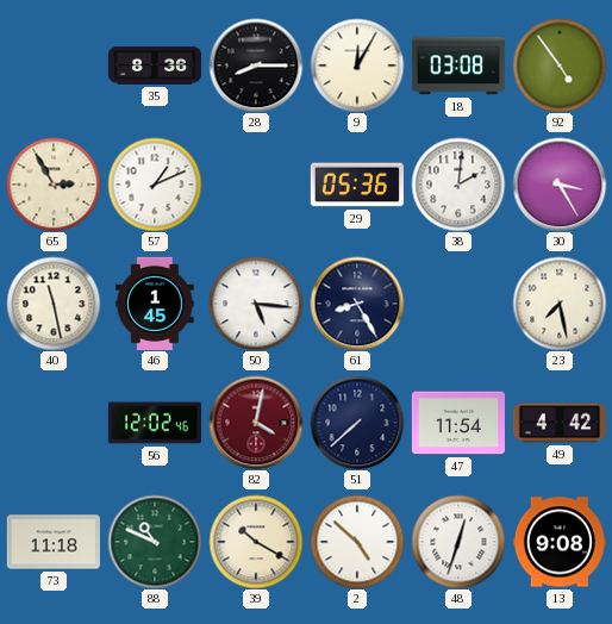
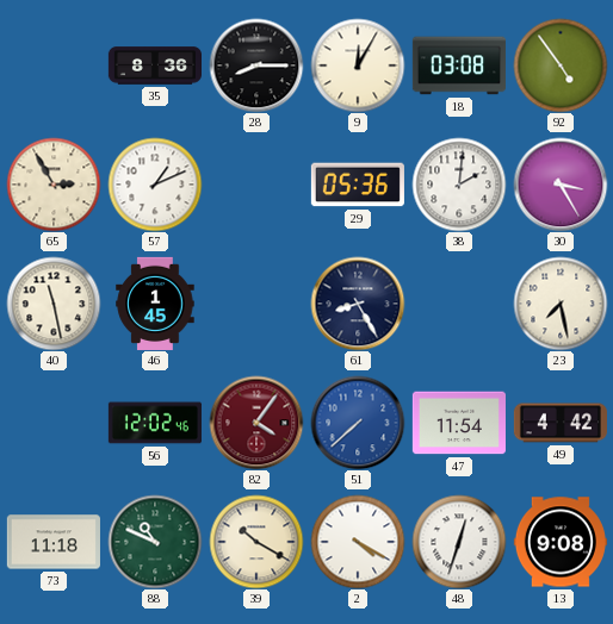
50: 5:16 -> none
82: 4:02 -> 4:06
51 dial: navy -> blue
2: 4:52 -> 4:20
